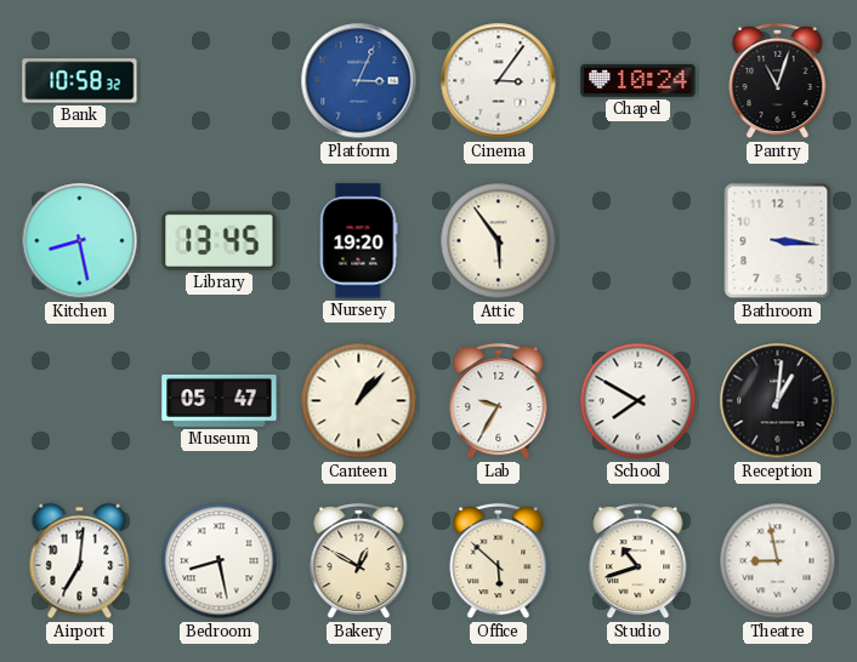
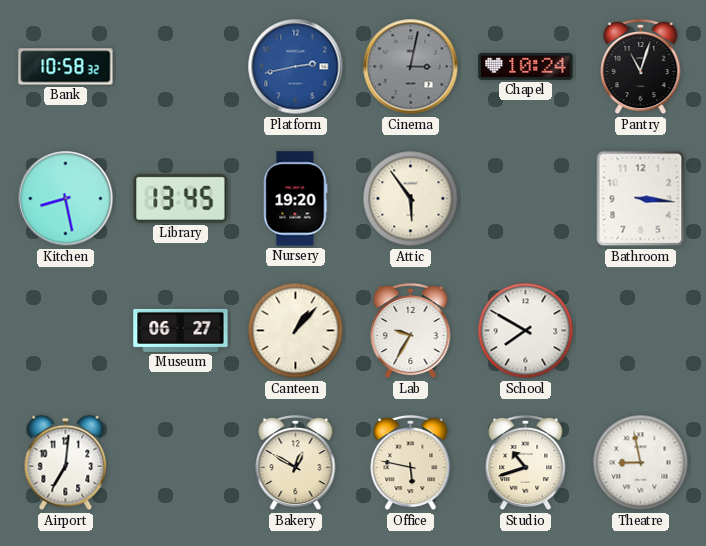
Platform: 3:04 -> 2:43
Cinema: 3:06 -> 3:02
Cinema dial: white -> grey
Museum: 05:47 -> 06:27
Reception: 1:01 -> none
Bedroom: 8:28 -> none
Office: 5:52 -> 5:47
